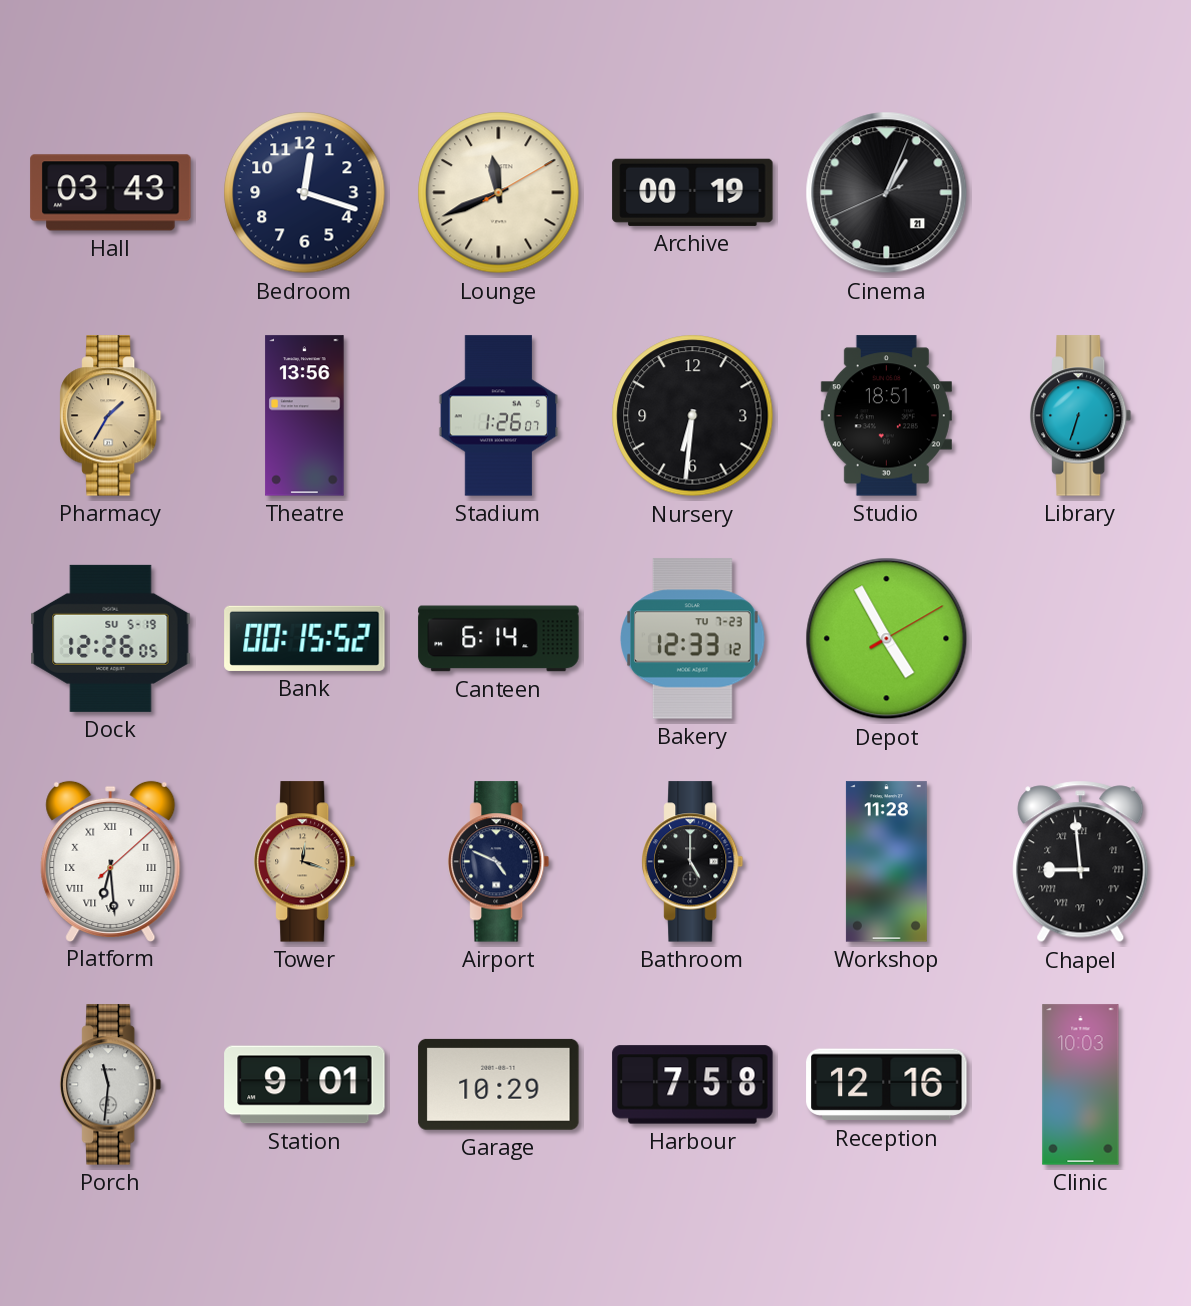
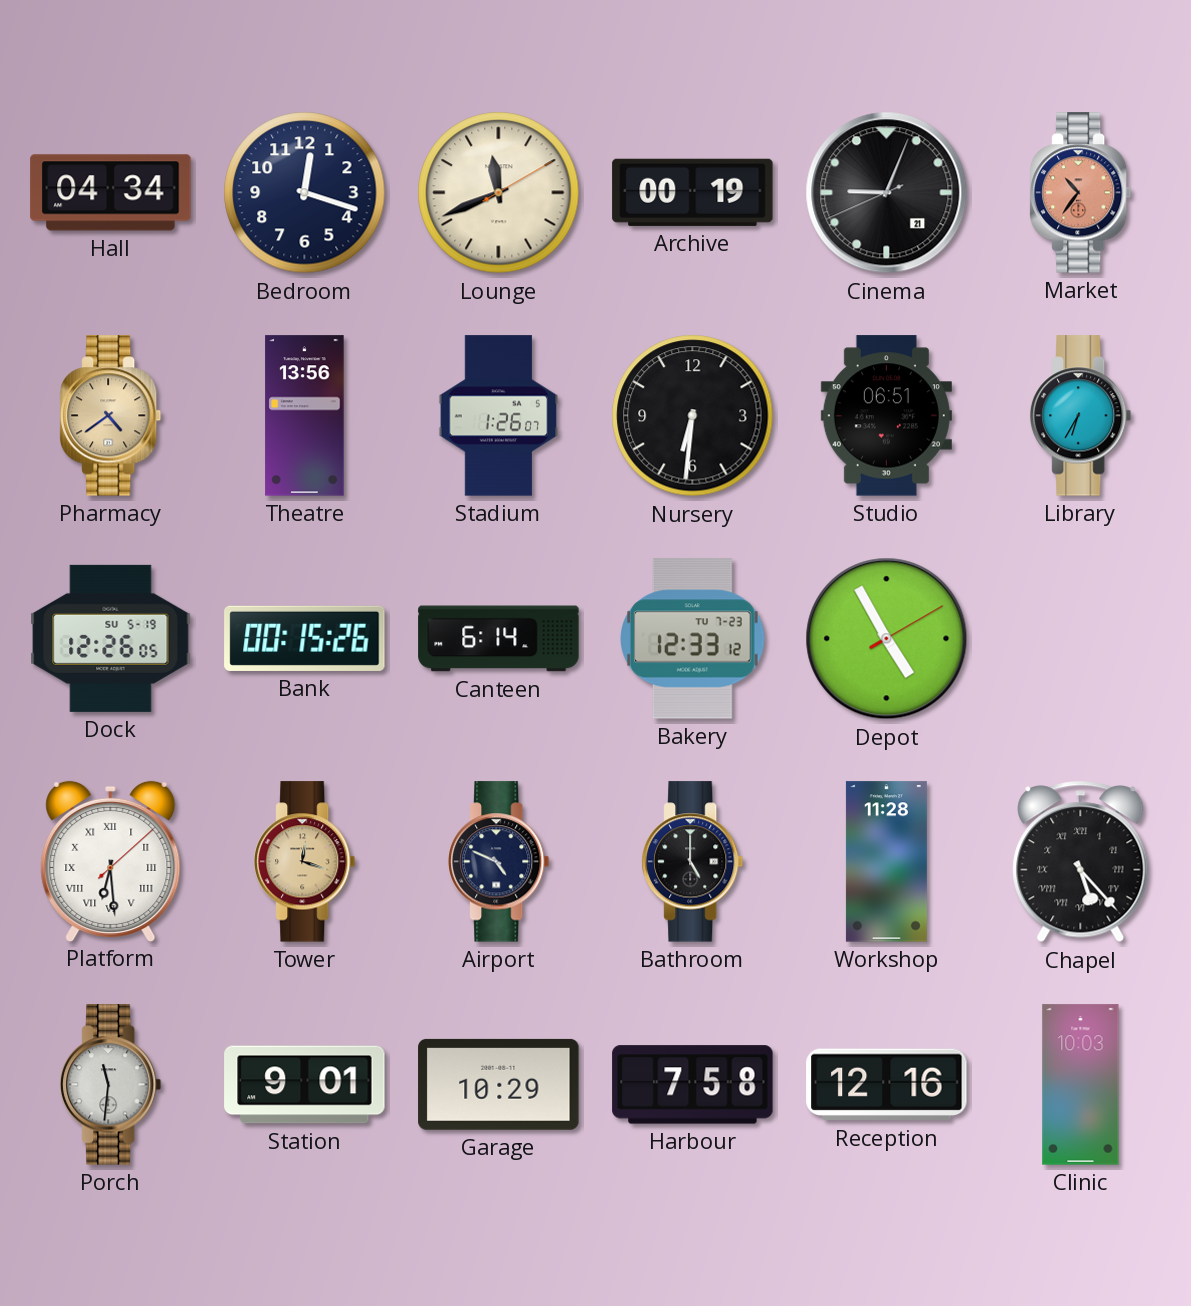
Hall: 03:43 -> 04:34
Cinema: 1:03 -> 9:03
Market: none -> 10:36
Pharmacy: 1:35 -> 4:39
Studio: 18:51 -> 06:51
Library: 6:33 -> 6:35
Bank: 00:15:52 -> 00:15:26
Chapel: 8:59 -> 5:23
